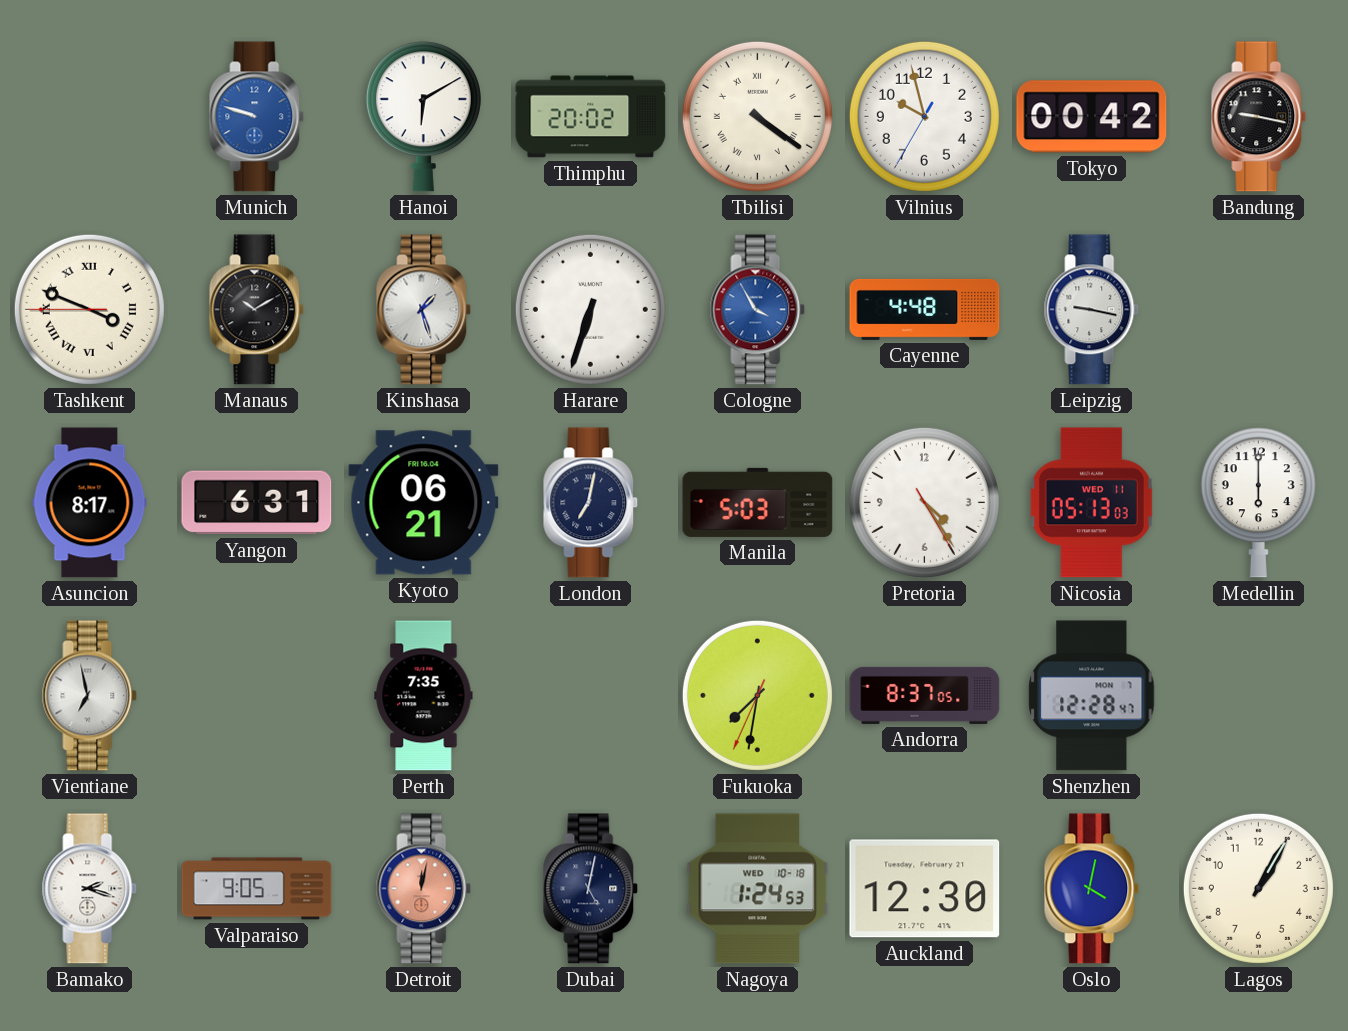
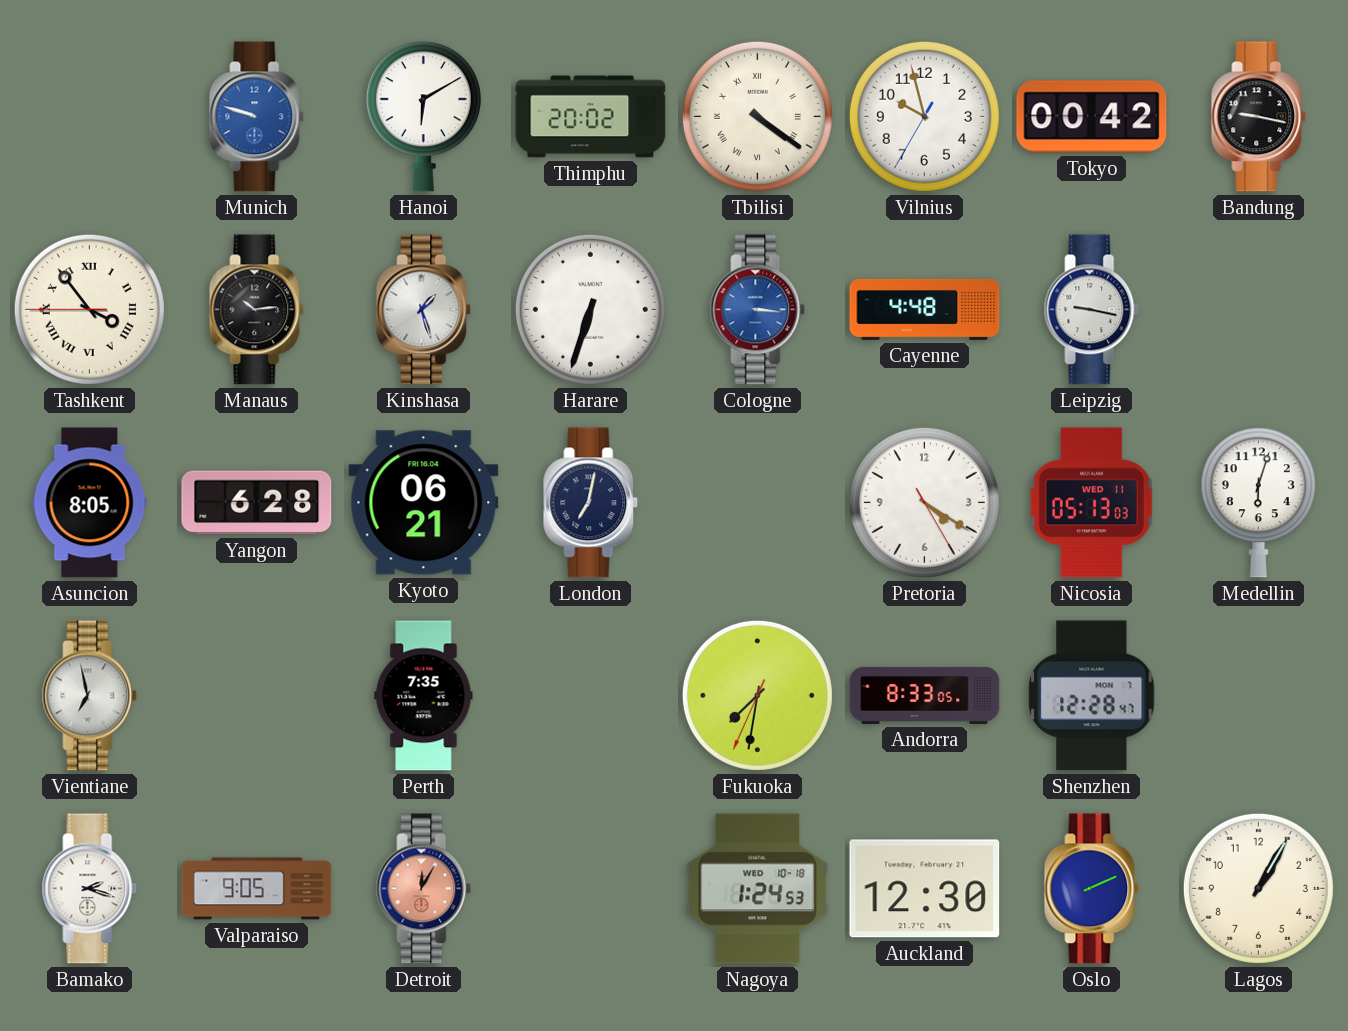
Tashkent: 3:48 -> 3:53
Manaus: 10:10 -> 10:14
Cologne: 3:55 -> 3:16
Asuncion: 8:17 -> 8:05
Yangon: 6:31 -> 6:28
Manila: 5:03 -> none
Pretoria: 4:24 -> 4:20
Medellin: 6:00 -> 6:03
Andorra: 8:37 -> 8:33
Detroit: 12:02 -> 12:05
Dubai: 5:02 -> none
Oslo: 4:02 -> 2:11
